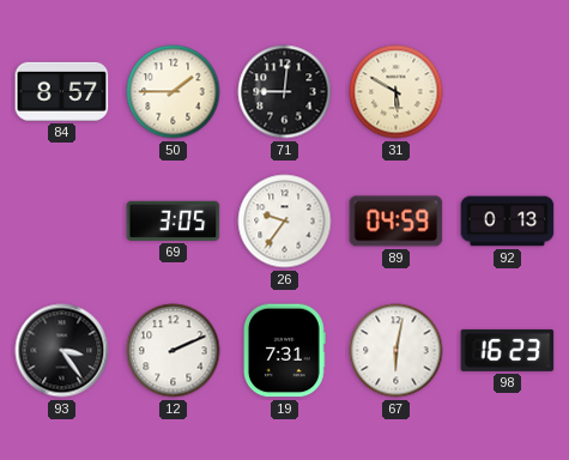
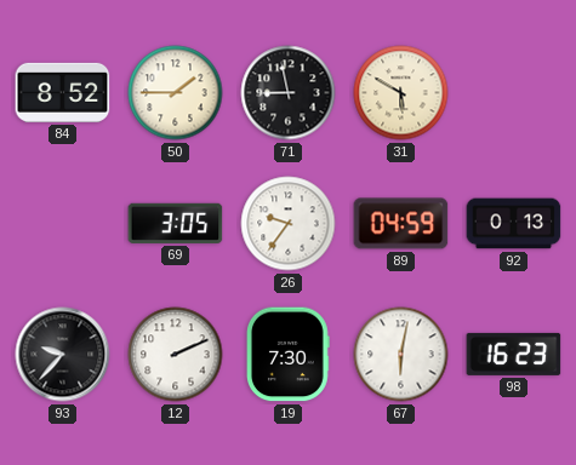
84: 8:57 -> 8:52
71: 9:01 -> 8:58
93: 3:24 -> 9:37
19: 7:31 -> 7:30
